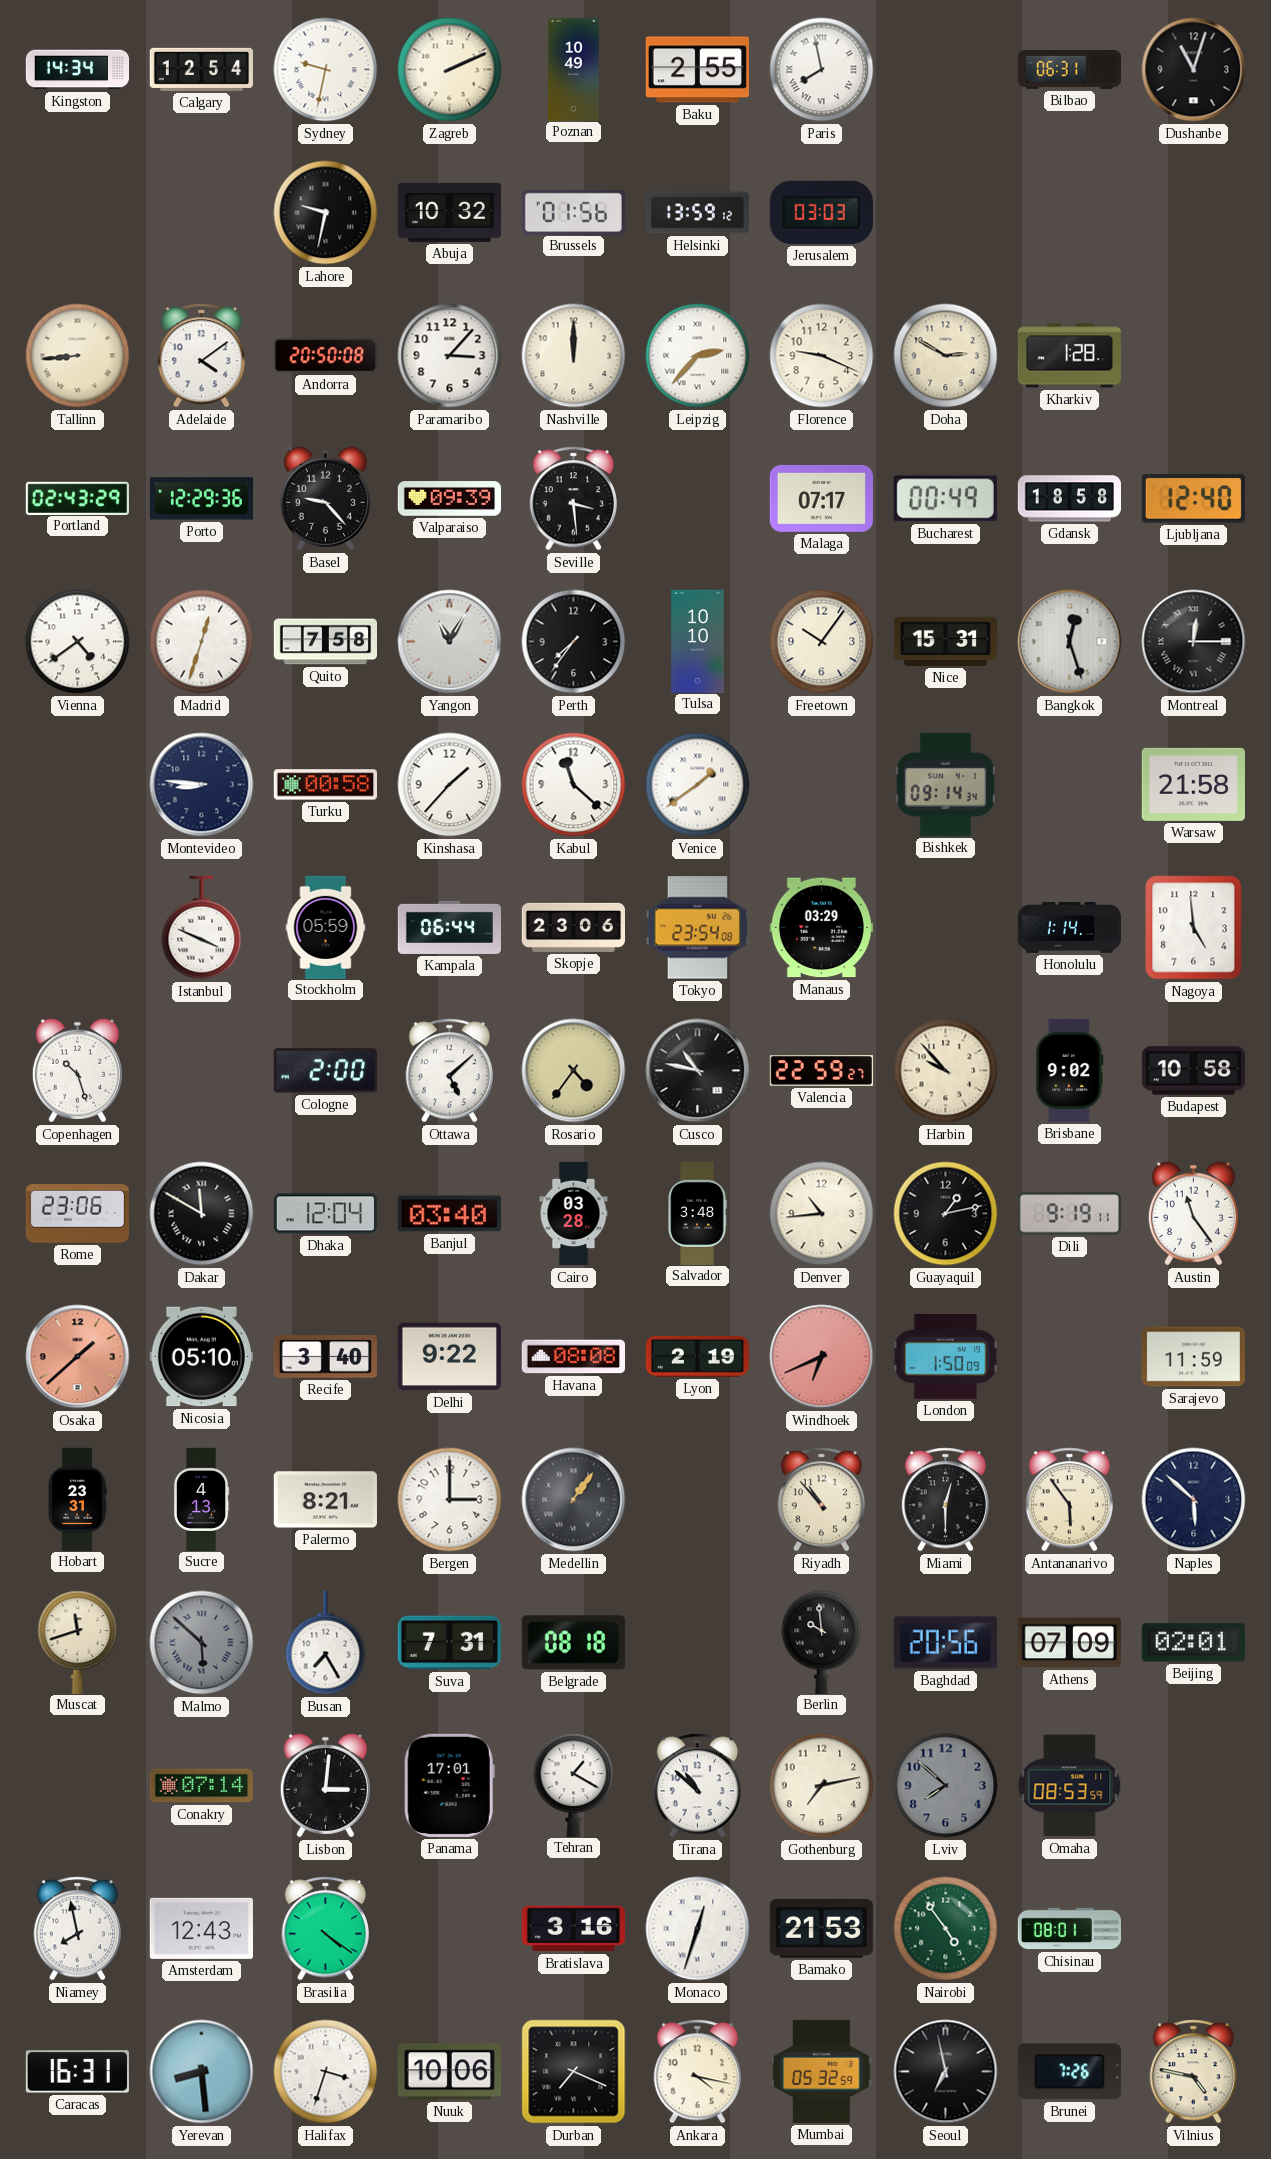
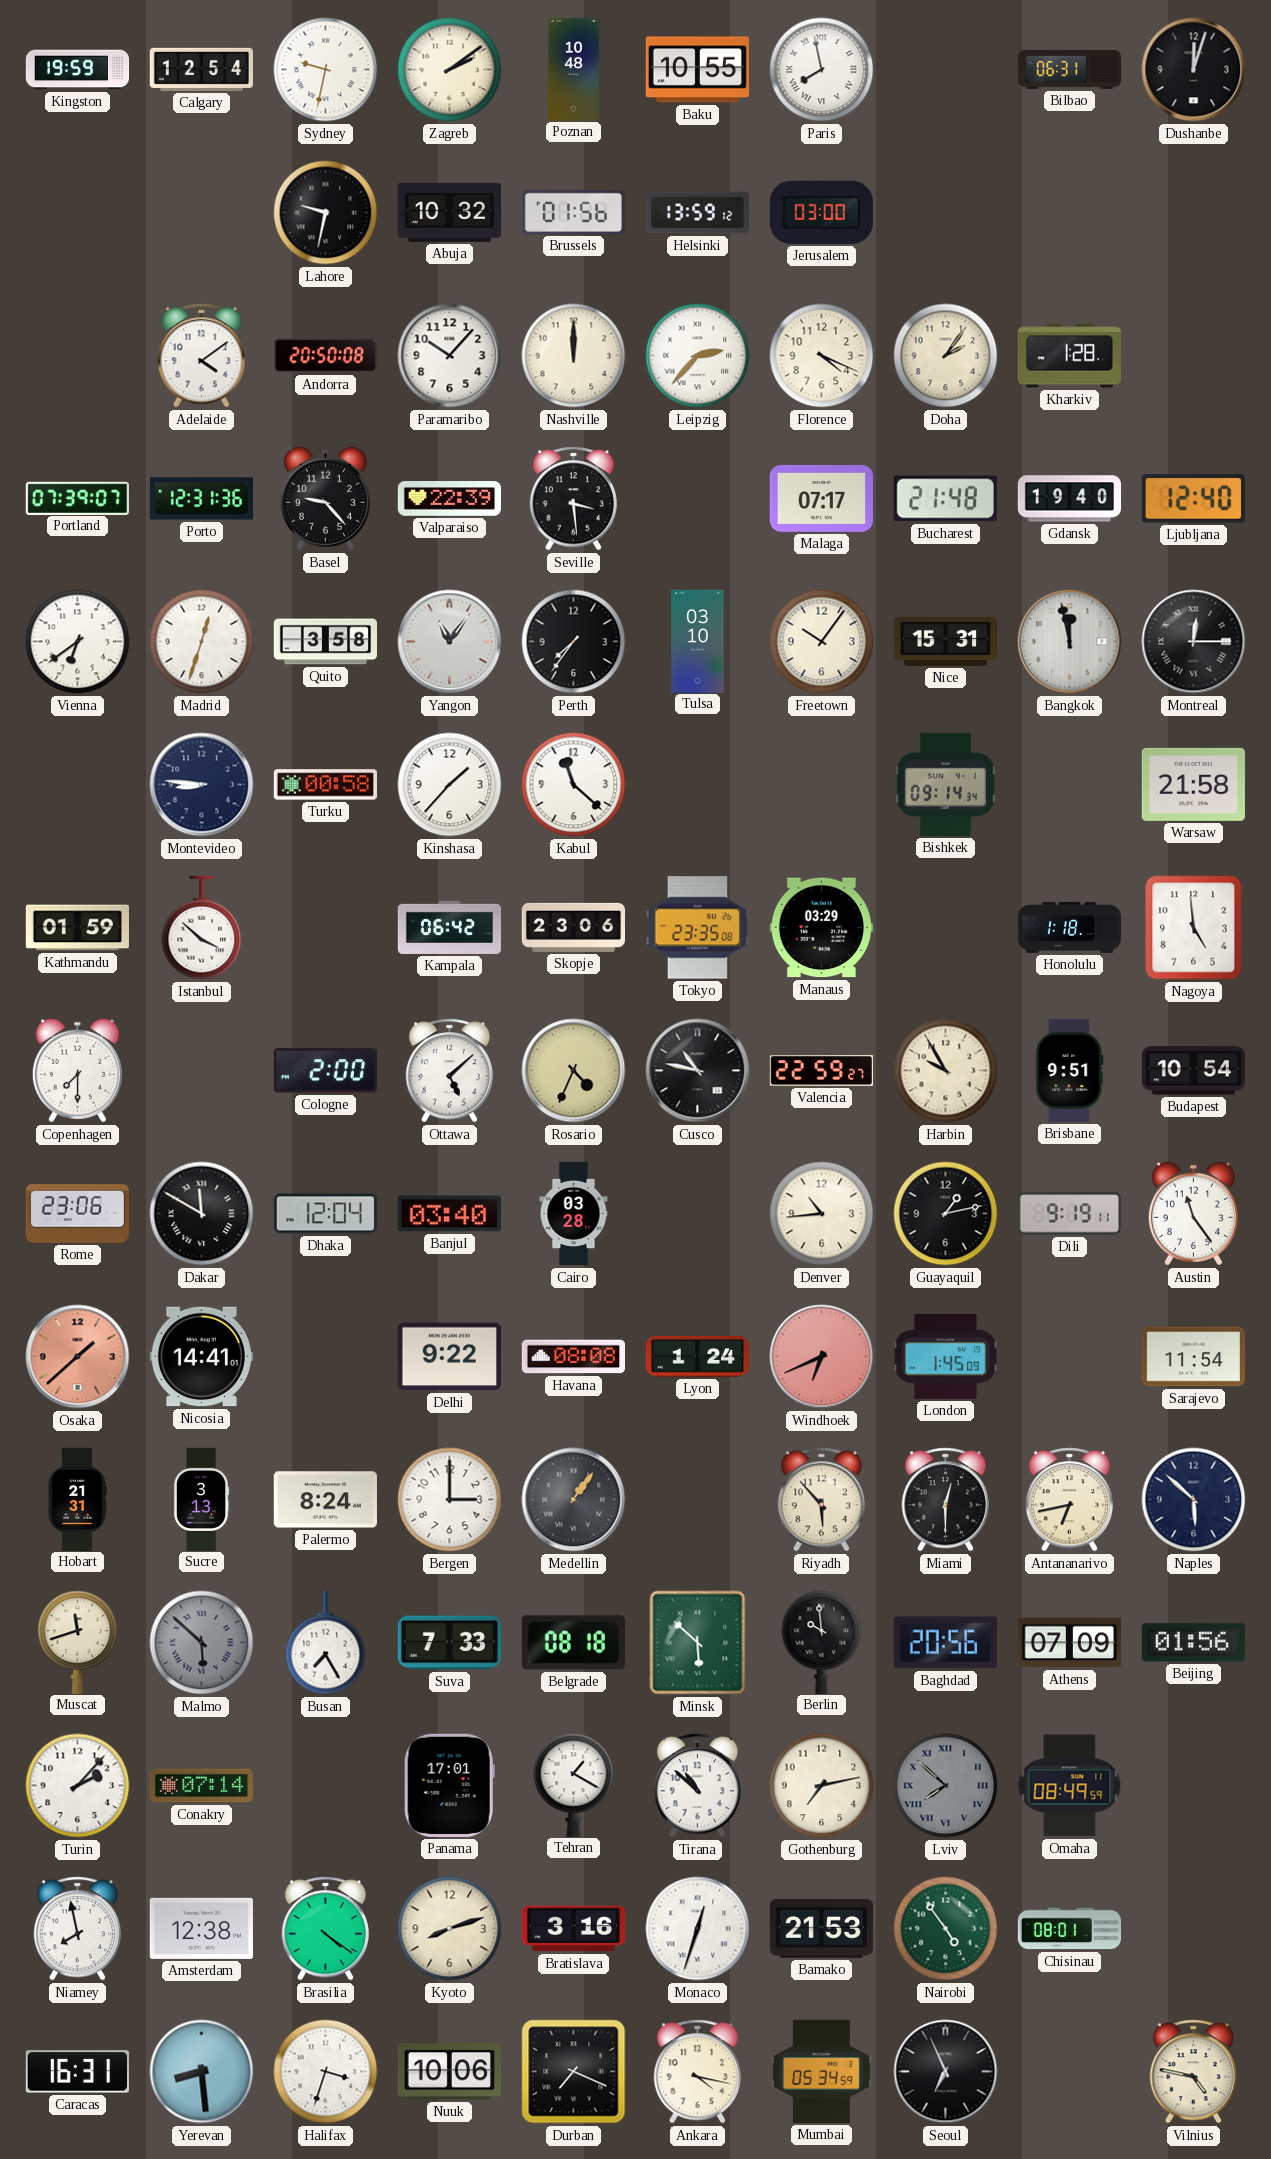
Kingston: 14:34 -> 19:59
Zagreb: 2:11 -> 2:09
Poznan: 10:49 -> 10:48
Baku: 2:55 -> 10:55
Dushanbe: 11:03 -> 12:03
Jerusalem: 03:03 -> 03:00
Tallinn: 8:44 -> none
Paramaribo: 3:07 -> 10:07
Florence: 9:19 -> 4:19
Doha: 2:50 -> 2:06
Portland: 02:43 -> 07:39
Porto: 12:29 -> 12:31
Valparaiso: 09:39 -> 22:39
Bucharest: 00:49 -> 21:48
Gdansk: 18:58 -> 19:40
Vienna: 4:39 -> 6:39
Quito: 7:58 -> 3:58
Yangon: 11:05 -> 11:06
Tulsa: 10:10 -> 03:10
Bangkok: 12:27 -> 11:58
Venice: 1:39 -> none
Kathmandu: none -> 01:59
Istanbul: 3:49 -> 3:52
Stockholm: 05:59 -> none
Kampala: 06:44 -> 06:42
Tokyo: 23:54 -> 23:35
Honolulu: 1:14 -> 1:18
Copenhagen: 10:27 -> 7:30
Rosario: 4:36 -> 4:34
Harbin: 9:53 -> 9:55
Brisbane: 9:02 -> 9:51
Budapest: 10:58 -> 10:54
Salvador: 3:48 -> none
Nicosia: 05:10 -> 14:41
Recife: 3:40 -> none
Lyon: 2:19 -> 1:24
London: 1:50 -> 1:45
Sarajevo: 11:59 -> 11:54
Hobart: 23:31 -> 21:31
Sucre: 4:13 -> 3:13
Palermo: 8:21 -> 8:24
Riyadh: 10:53 -> 5:53
Antananarivo: 5:54 -> 6:43
Suva: 7:31 -> 7:33
Minsk: none -> 5:52
Beijing: 02:01 -> 01:56
Turin: none -> 2:07
Lisbon: 3:01 -> none
Lviv numerals: Arabic -> Roman
Omaha: 08:53 -> 08:49
Amsterdam: 12:43 -> 12:38
Kyoto: none -> 8:12
Mumbai: 05:32 -> 05:34
Seoul: 6:58 -> 6:56
Brunei: 7:26 -> none
